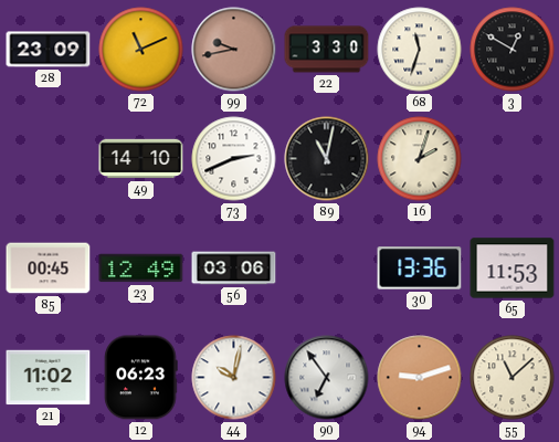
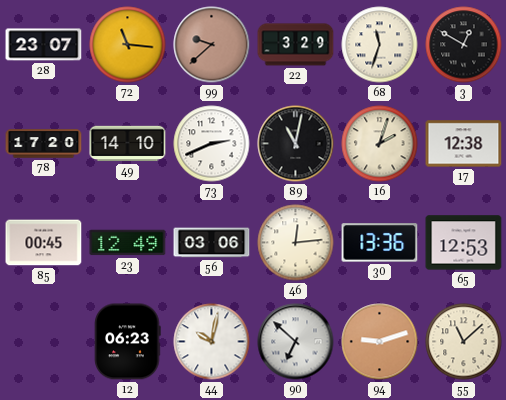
28: 23:09 -> 23:07
72: 11:11 -> 11:16
99: 9:43 -> 9:38
22: 3:30 -> 3:29
78: none -> 17:20
17: none -> 12:38
46: none -> 12:14
65: 11:53 -> 12:53
21: 11:02 -> none
90: 6:54 -> 6:52
